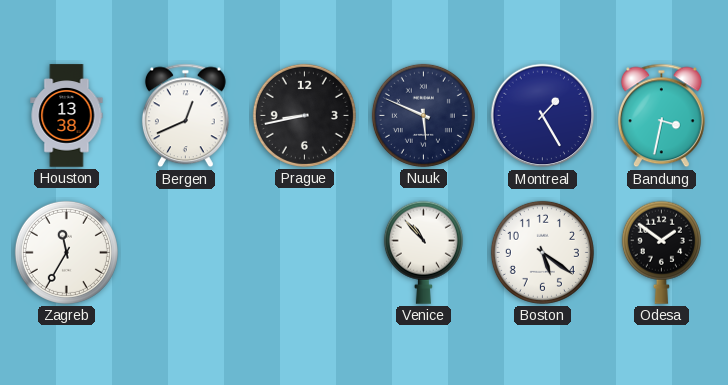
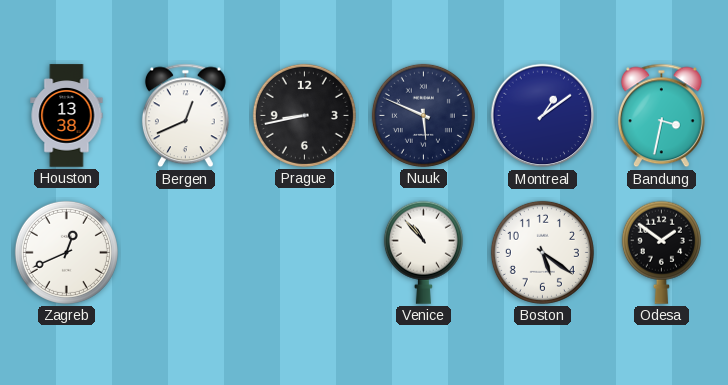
Montreal: 1:25 -> 1:09
Zagreb: 11:35 -> 12:41
